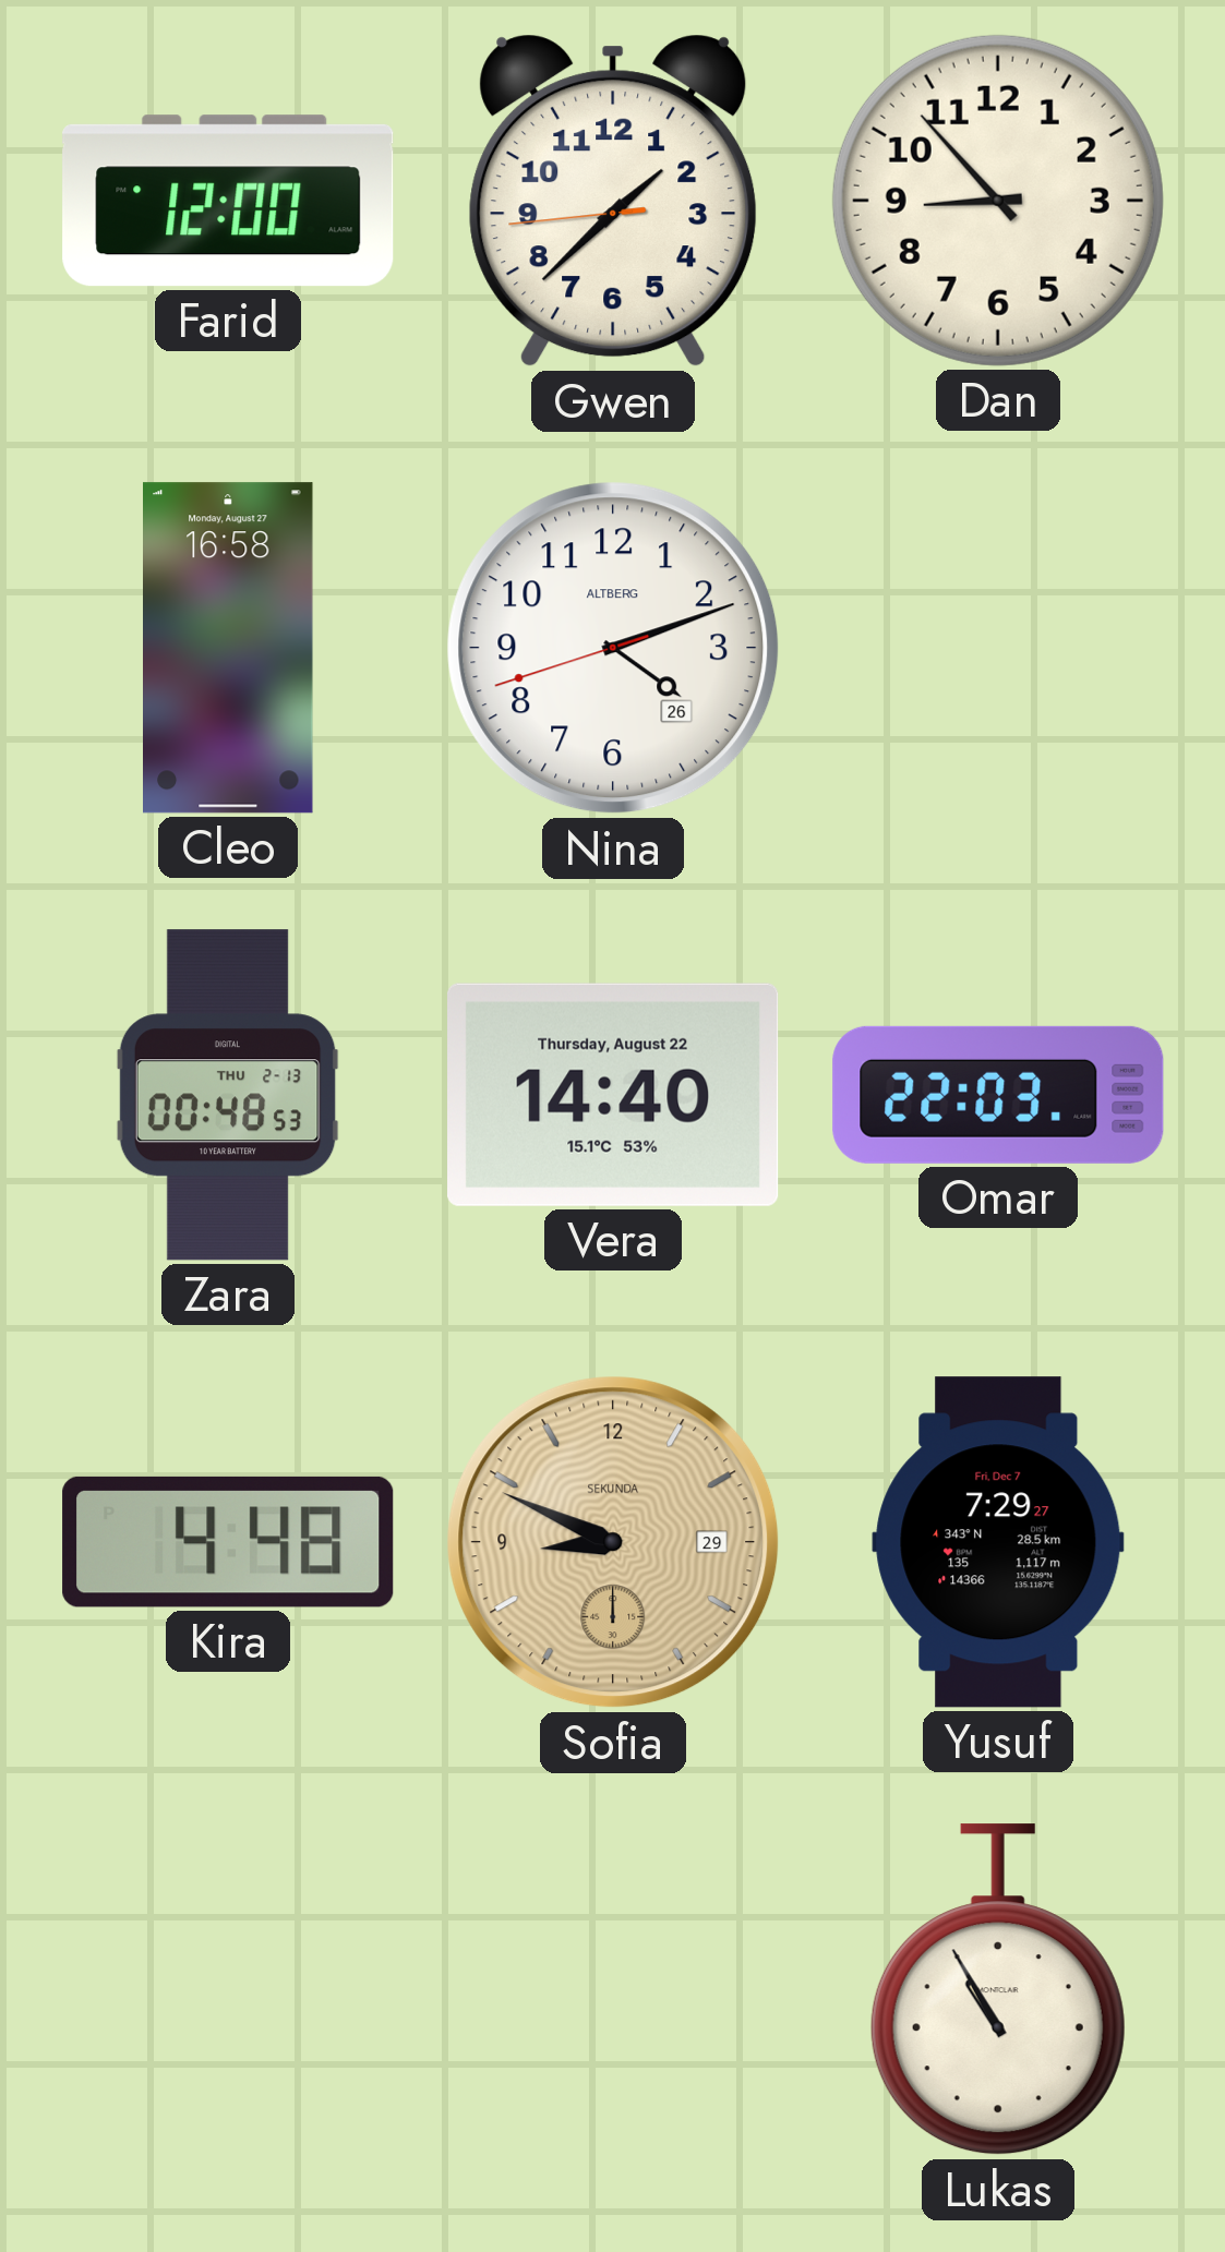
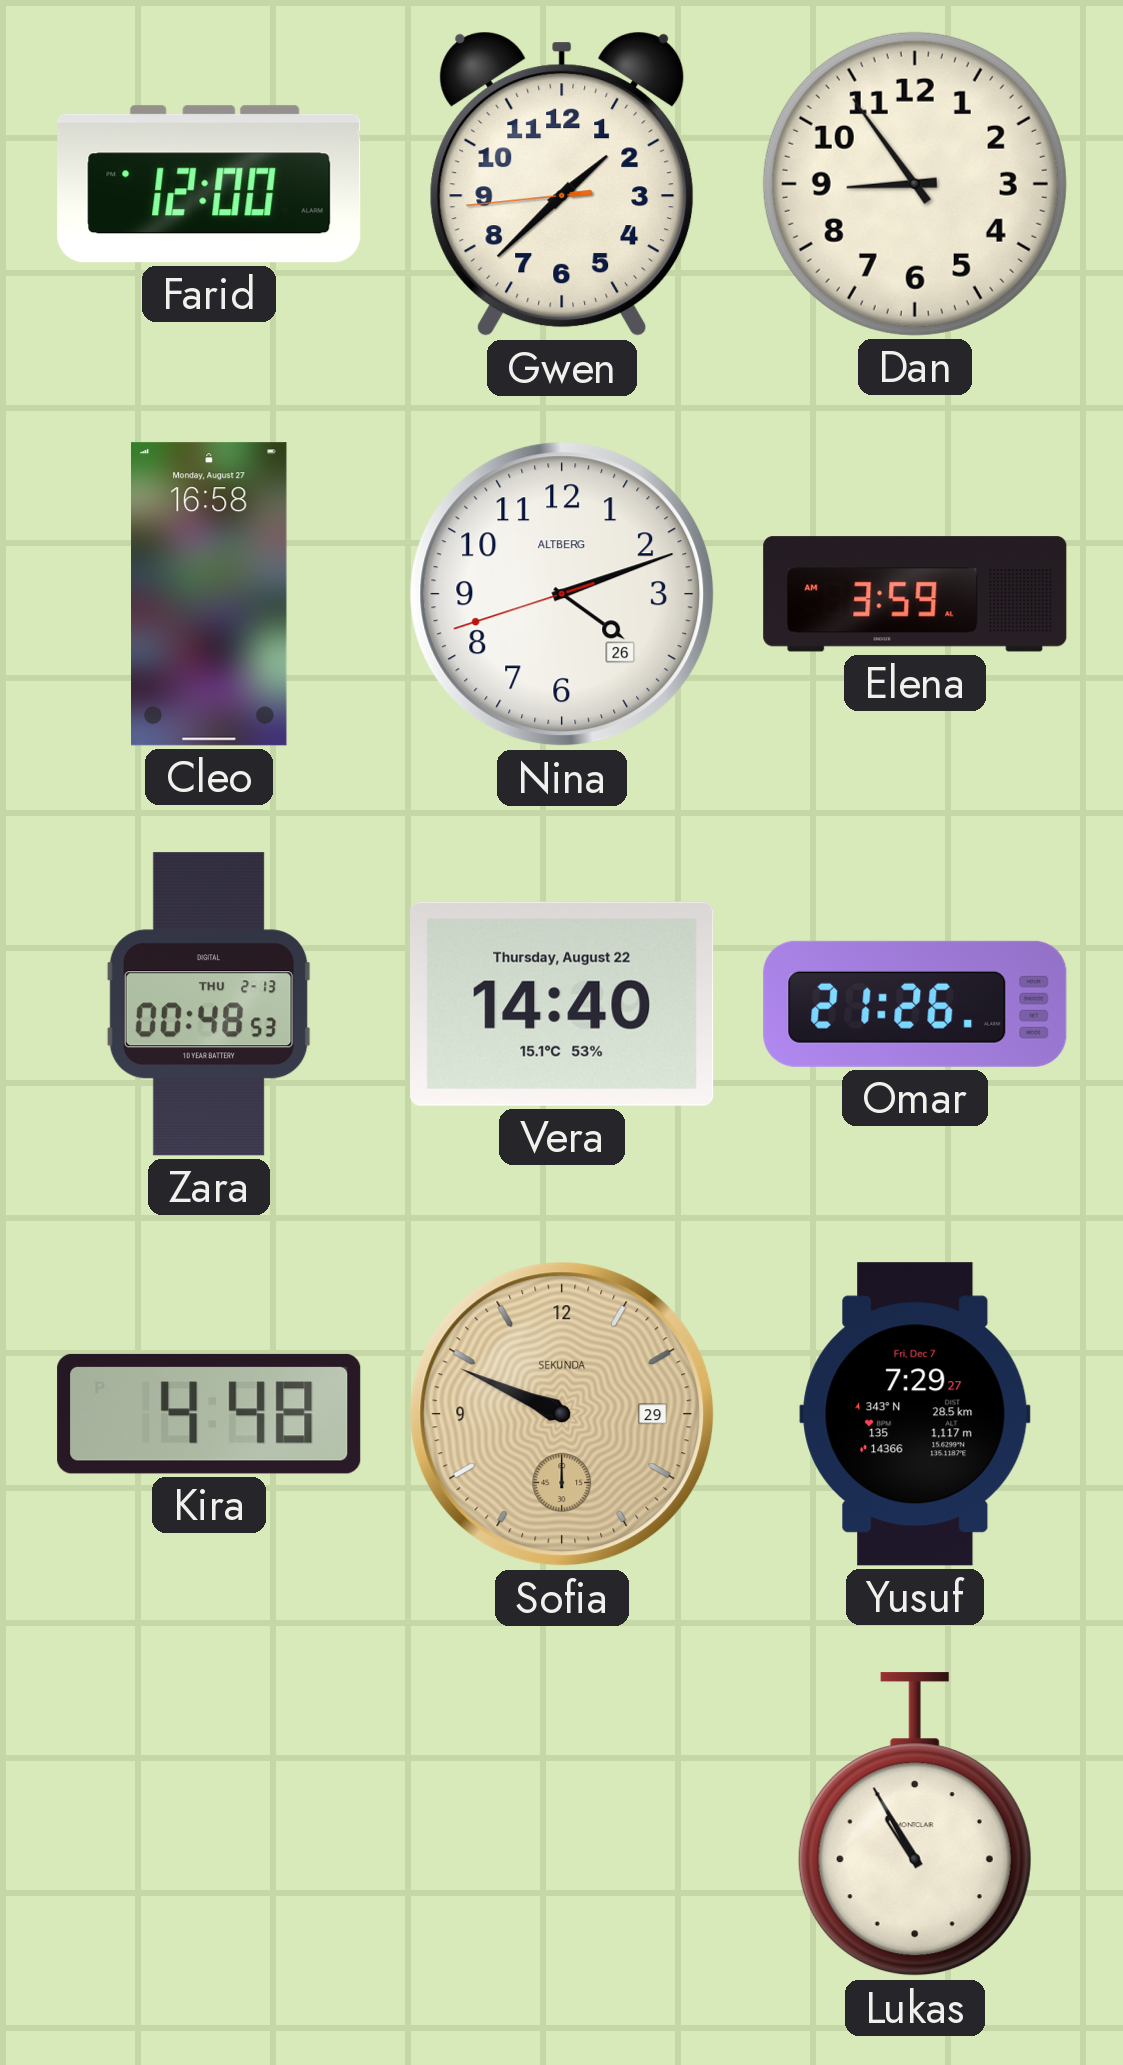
Dan: 8:53 -> 8:54
Elena: none -> 3:59
Omar: 22:03 -> 21:26
Sofia: 8:49 -> 9:49
